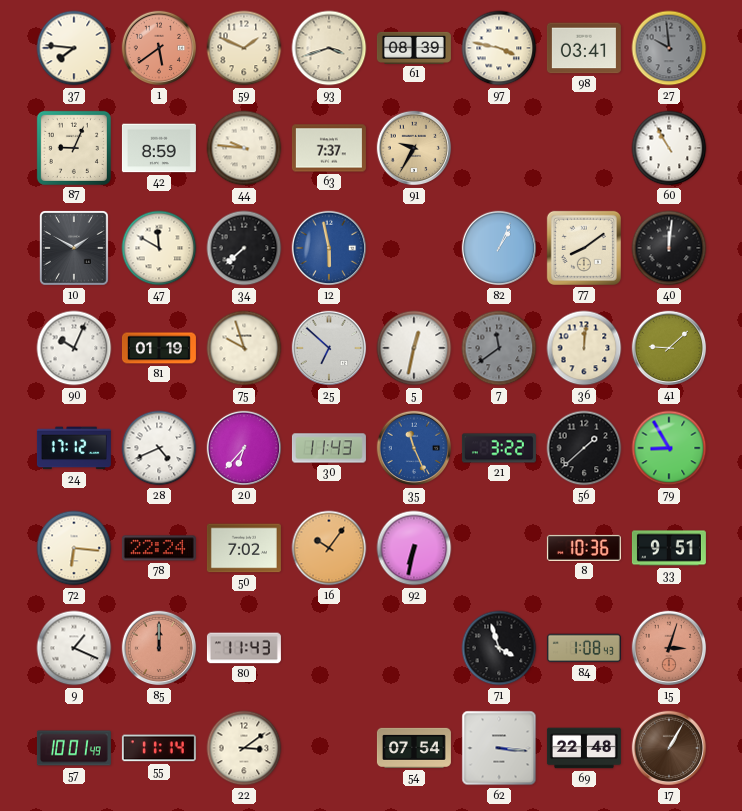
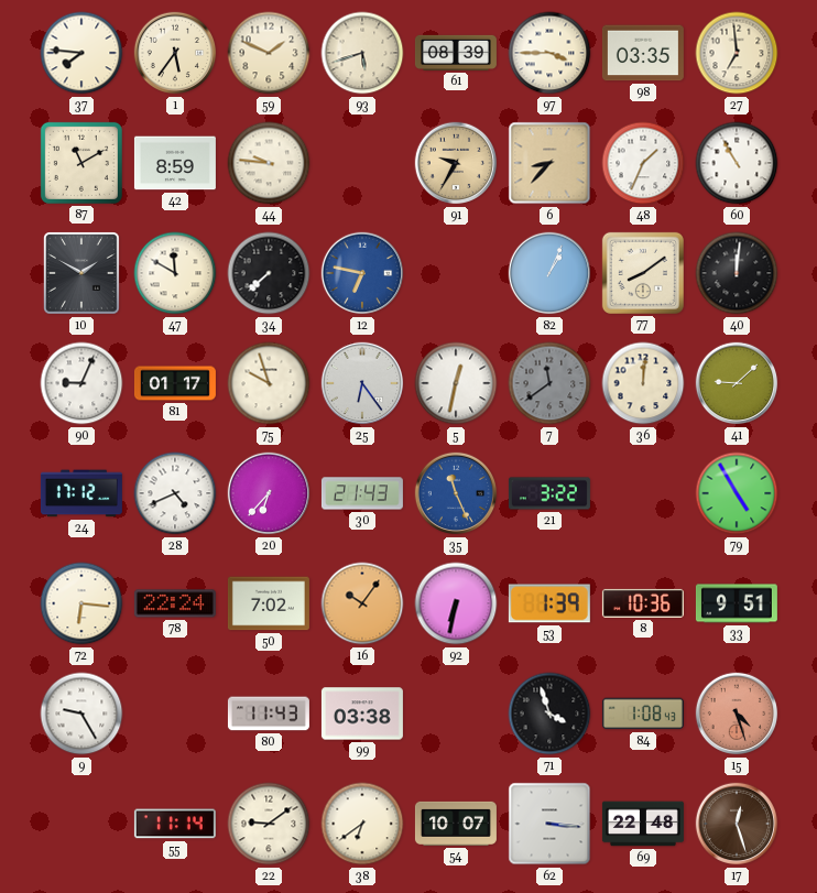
1: 5:39 -> 5:36
1 dial: salmon -> cream
93: 3:42 -> 5:42
97: 3:47 -> 3:45
98: 03:41 -> 03:35
27: 9:59 -> 6:59
27 dial: grey -> cream
87: 9:04 -> 11:10
63: 7:37 -> none
6: none -> 8:37
48: none -> 1:34
12: 5:58 -> 6:47
90: 10:04 -> 9:04
81: 01:19 -> 01:17
25: 6:52 -> 6:24
30: 11:43 -> 21:43
56: 1:38 -> none
79: 8:55 -> 4:55
53: none -> 1:39
9: 1:19 -> 9:25
85: 12:00 -> none
99: none -> 03:38
15: 3:03 -> 4:27
57: 10:01 -> none
22: 3:09 -> 9:09
38: none -> 6:39
54: 07:54 -> 10:07
17: 1:05 -> 12:27
